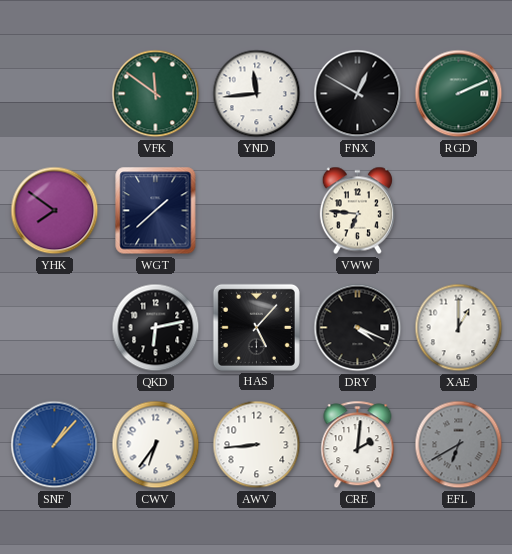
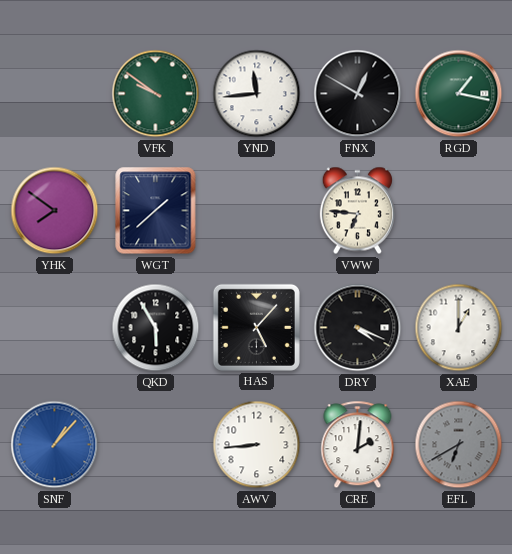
VFK: 11:51 -> 9:51
RGD: 2:11 -> 1:17
QKD: 6:13 -> 5:55
CWV: 6:36 -> none
